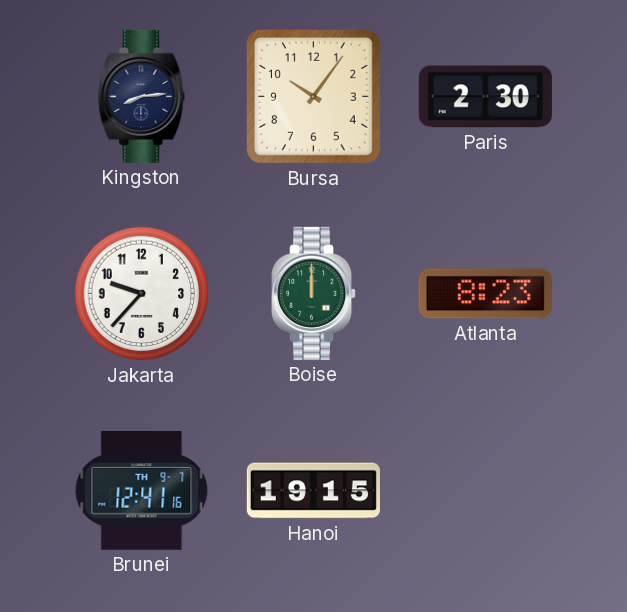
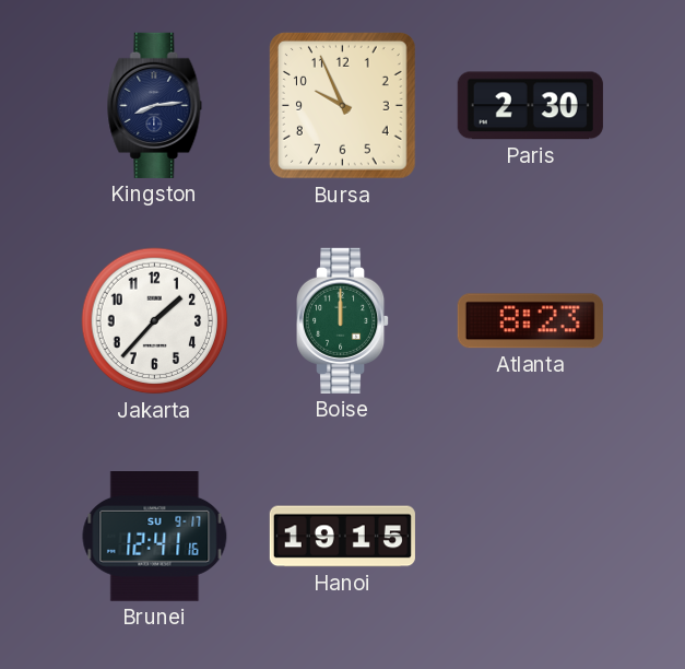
Bursa: 10:06 -> 9:56
Jakarta: 9:37 -> 1:37
Brunei date: TH 9-7 -> SU 9-17
